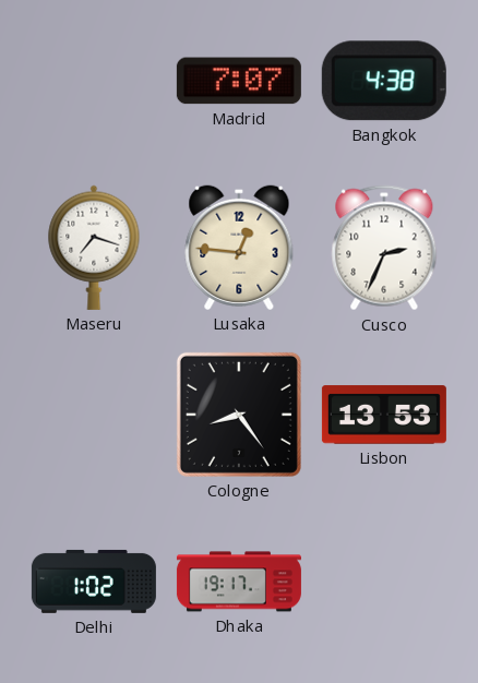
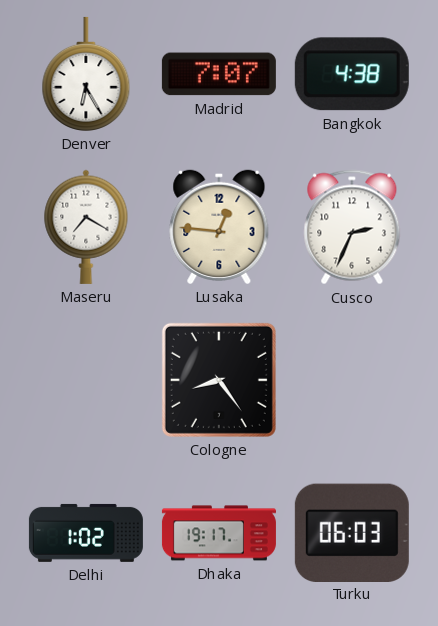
Denver: none -> 6:25
Maseru: 7:18 -> 7:20
Lisbon: 13:53 -> none
Turku: none -> 06:03
